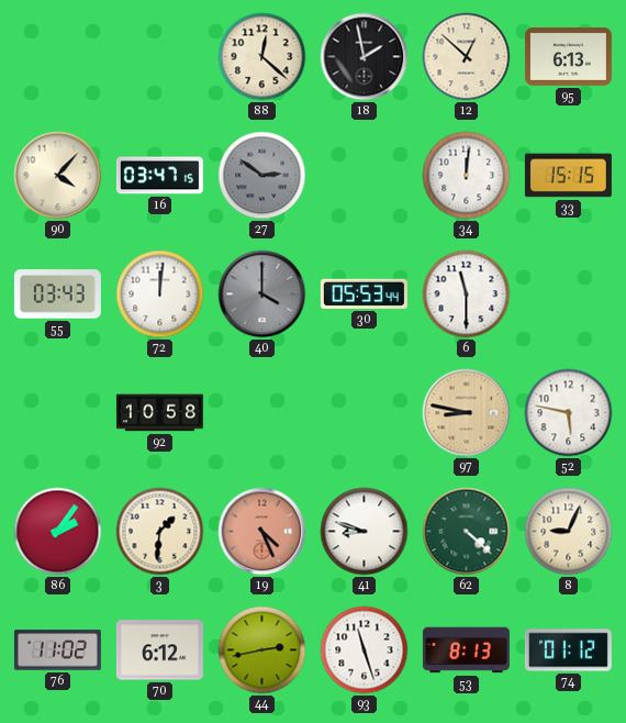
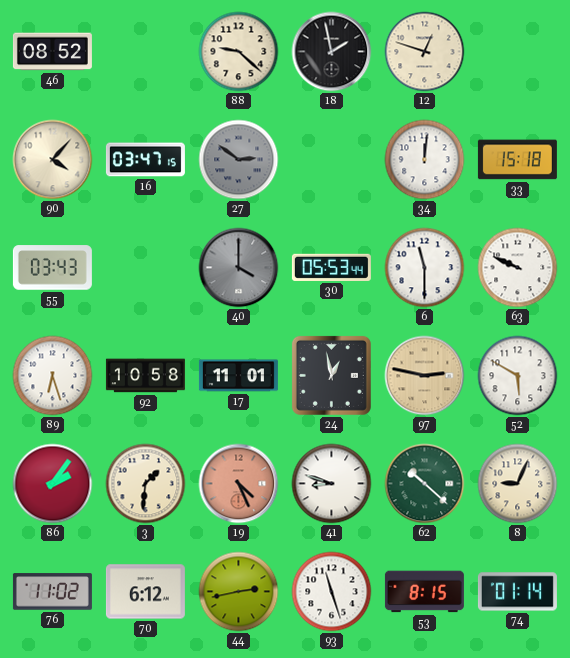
46: none -> 08:52
88: 12:22 -> 9:22
12: 12:52 -> 12:48
95: 6:13 -> none
33: 15:15 -> 15:18
72: 12:01 -> none
63: none -> 9:49
89: none -> 6:27
17: none -> 11:01
24: none -> 12:58
97: 8:47 -> 2:47
52: 5:47 -> 5:50
62: 4:22 -> 10:22
53: 8:13 -> 8:15
74: 01:12 -> 01:14
